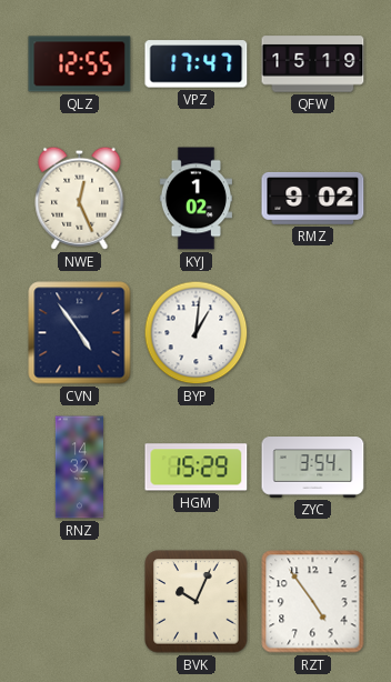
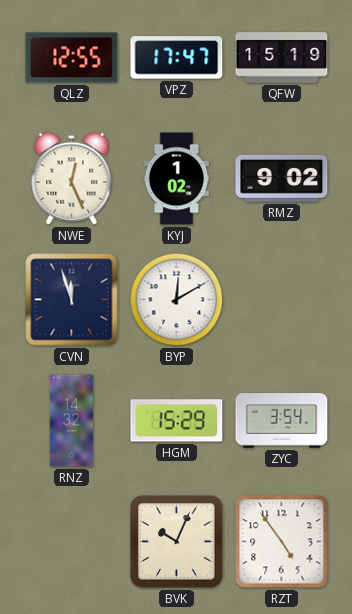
CVN: 4:54 -> 11:57
BYP: 1:01 -> 12:10
